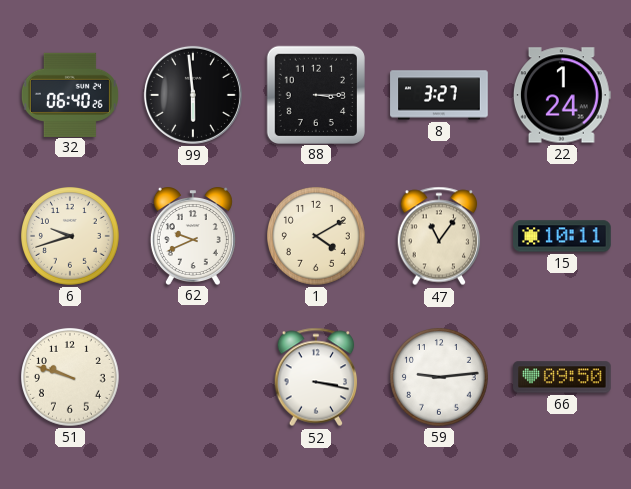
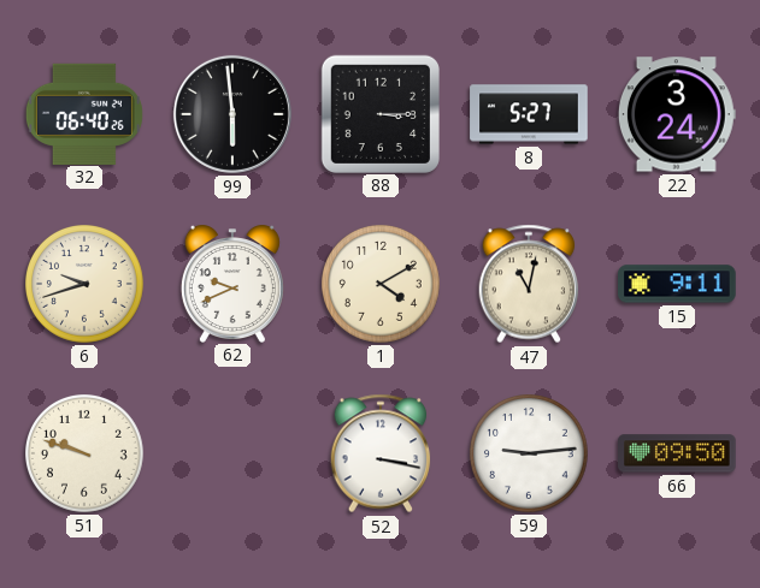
8: 3:27 -> 5:27
22: 1:24 -> 3:24
47: 11:06 -> 11:02
15: 10:11 -> 9:11
